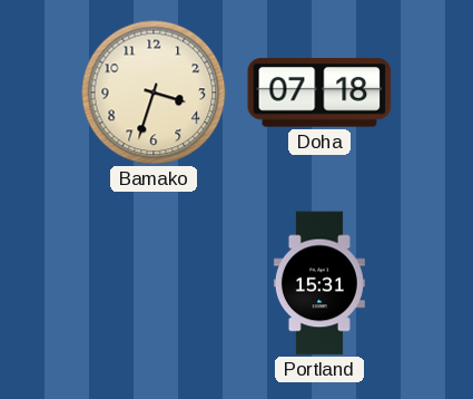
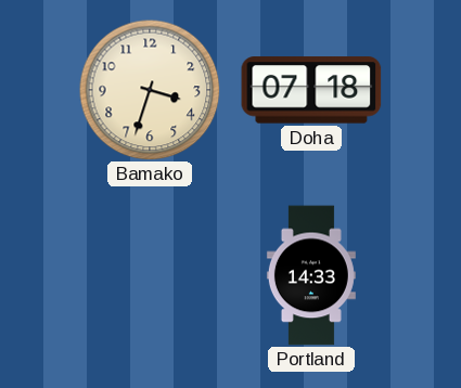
Portland: 15:31 -> 14:33
